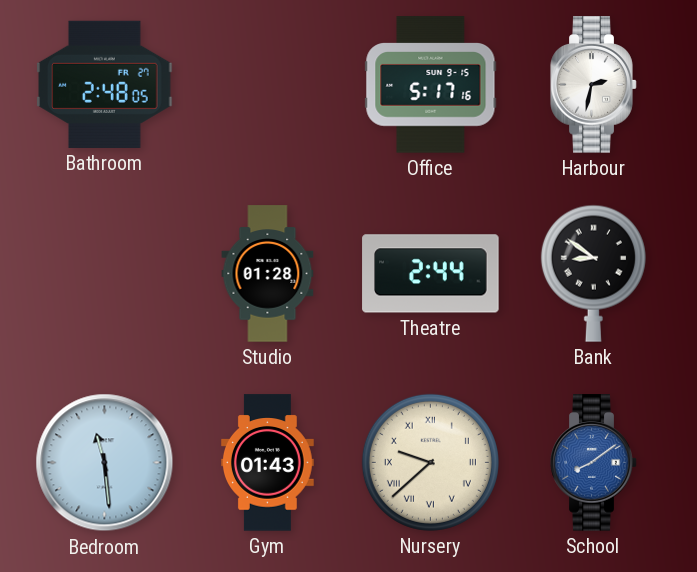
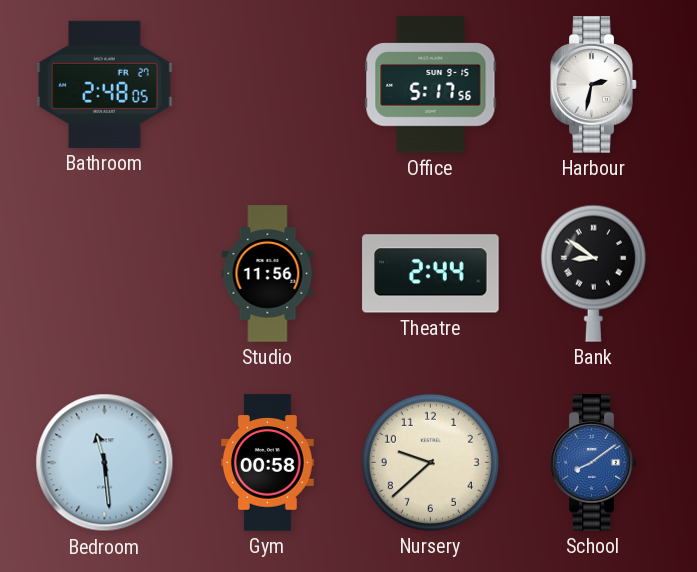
Office: 5:17:16 -> 5:17:56
Studio: 01:28 -> 11:56
Gym: 01:43 -> 00:58
Nursery numerals: Roman -> Arabic
